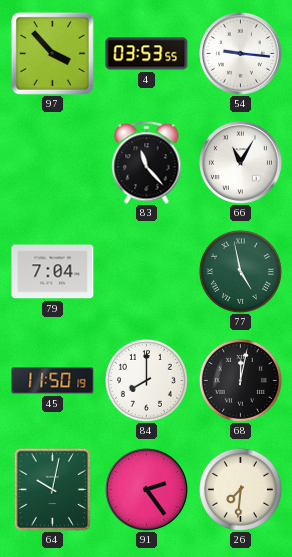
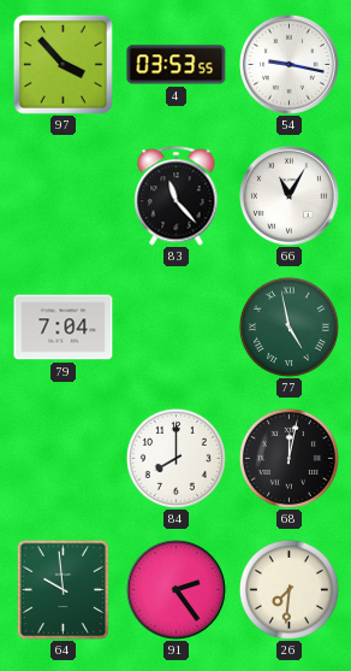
54: 9:16 -> 9:17
45: 11:50 -> none
64: 10:02 -> 9:59
